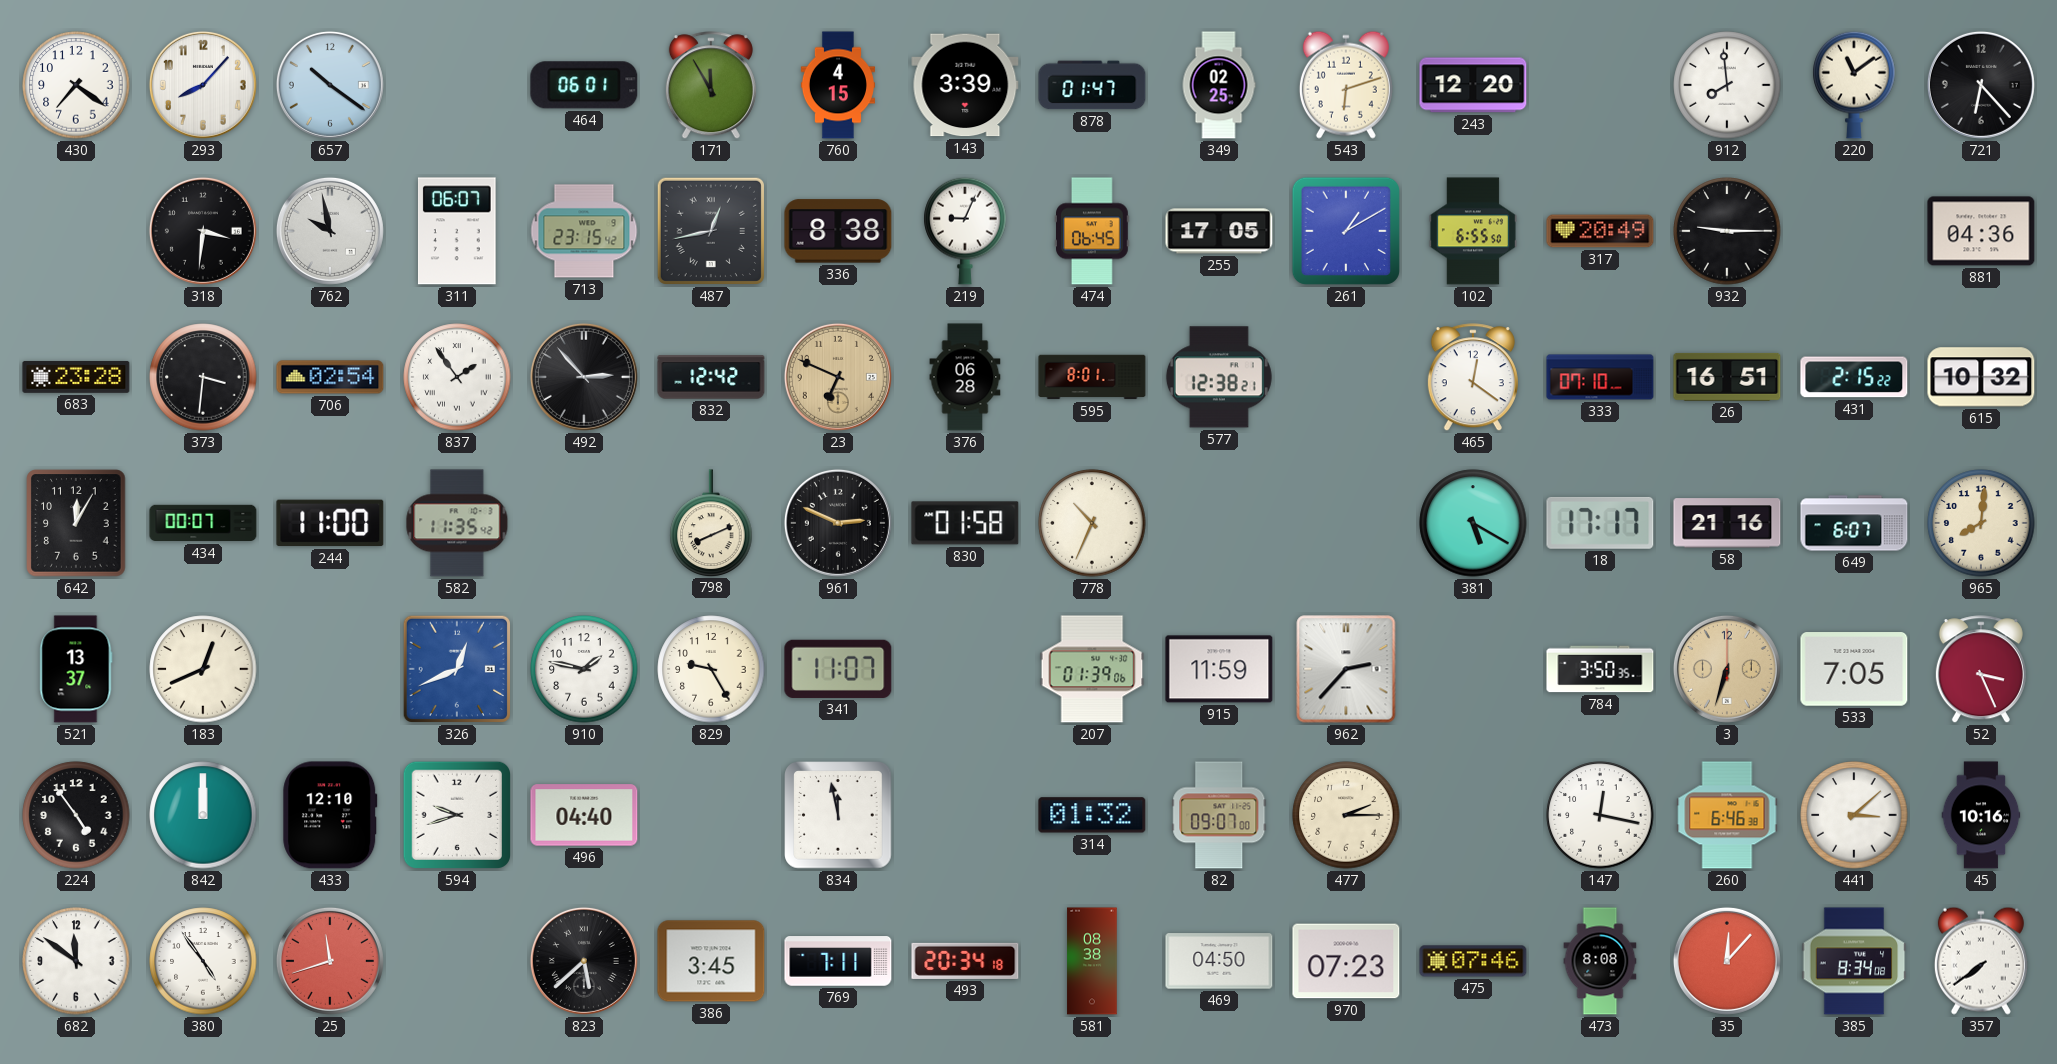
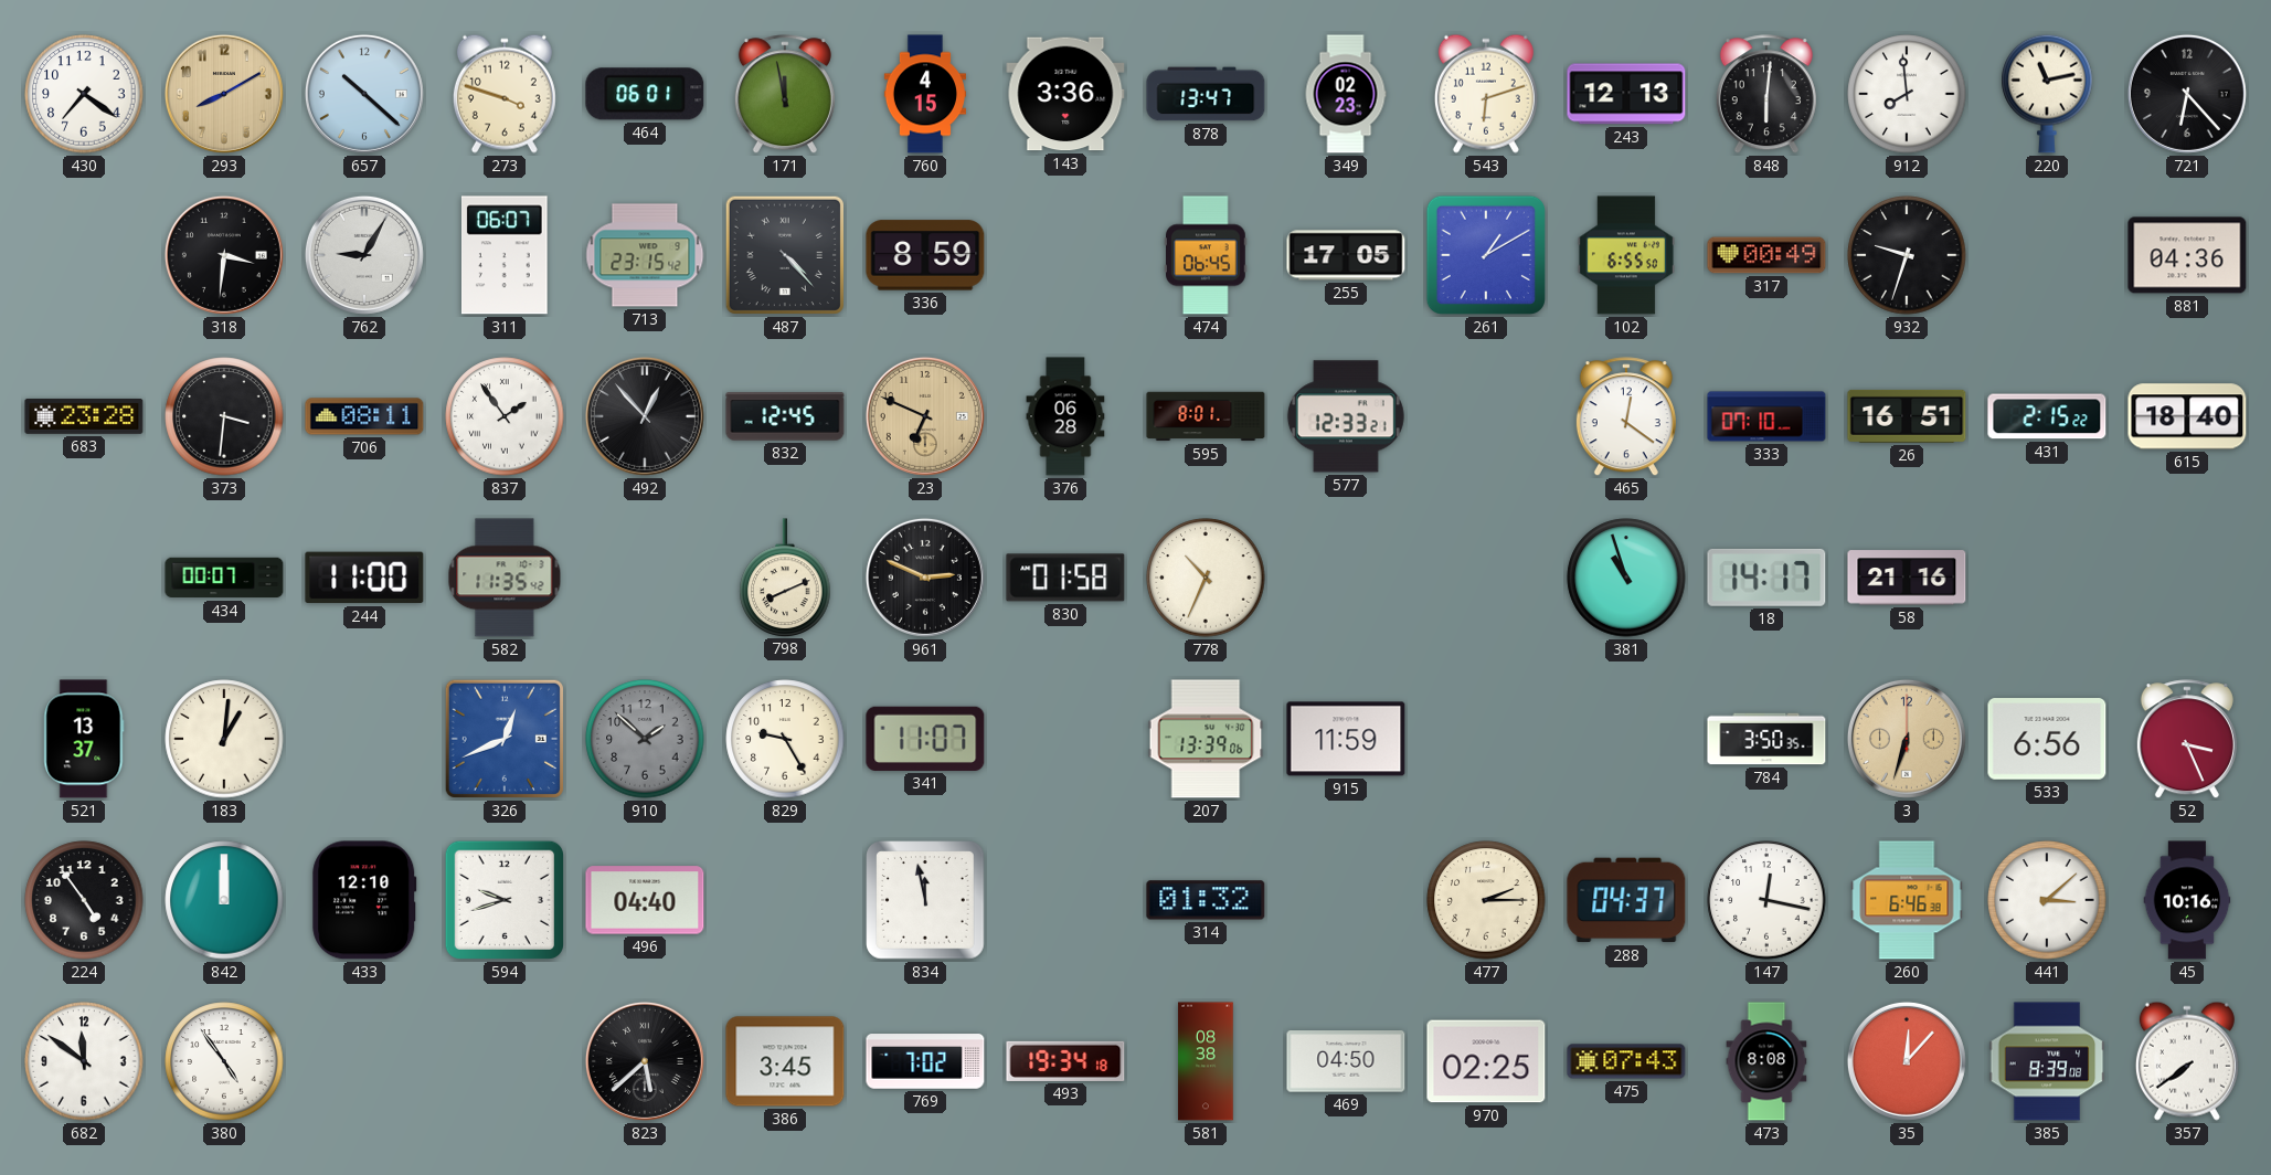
293: 8:07 -> 8:10
293 dial: white -> champagne
657: 10:21 -> 10:22
273: none -> 3:48
171: 11:55 -> 11:58
143: 3:39 -> 3:36
878: 01:47 -> 13:47
349: 02:25 -> 02:23
243: 12:20 -> 12:13
848: none -> 6:01
220: 11:09 -> 11:13
762: 9:58 -> 9:05
487: 12:43 -> 4:23
336: 8:38 -> 8:59
219: 9:04 -> none
317: 20:49 -> 00:49
932: 9:15 -> 9:33
706: 02:54 -> 08:11
492: 2:53 -> 12:53
832: 12:42 -> 12:45
577: 12:38 -> 12:33
615: 10:32 -> 18:40
642: 12:05 -> none
381: 5:20 -> 10:57
18: 17:17 -> 14:17
649: 6:07 -> none
965: 8:01 -> none
183: 12:41 -> 1:01
910: 1:47 -> 1:52
910 dial: white -> grey
207: 01:39 -> 13:39
962: 2:37 -> none
533: 7:05 -> 6:56
82: 09:07 -> none
288: none -> 04:37
25: 11:42 -> none
769: 7:11 -> 7:02
493: 20:34 -> 19:34
970: 07:23 -> 02:25
475: 07:46 -> 07:43
385: 8:34 -> 8:39
